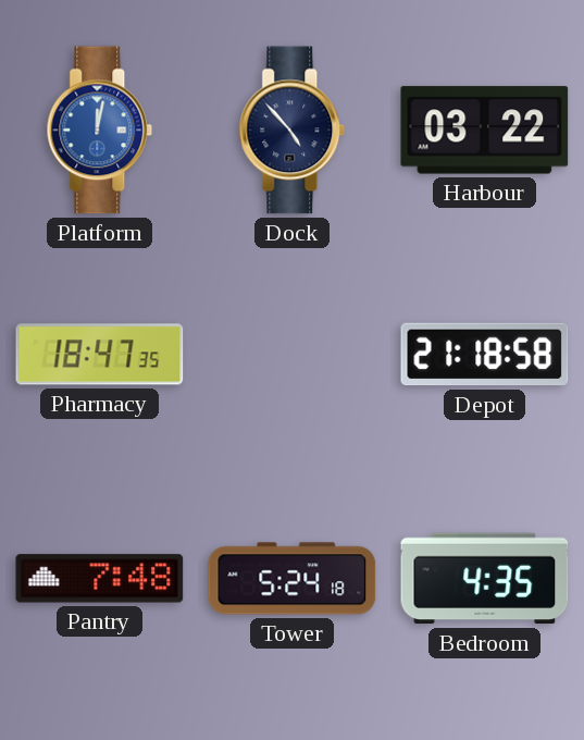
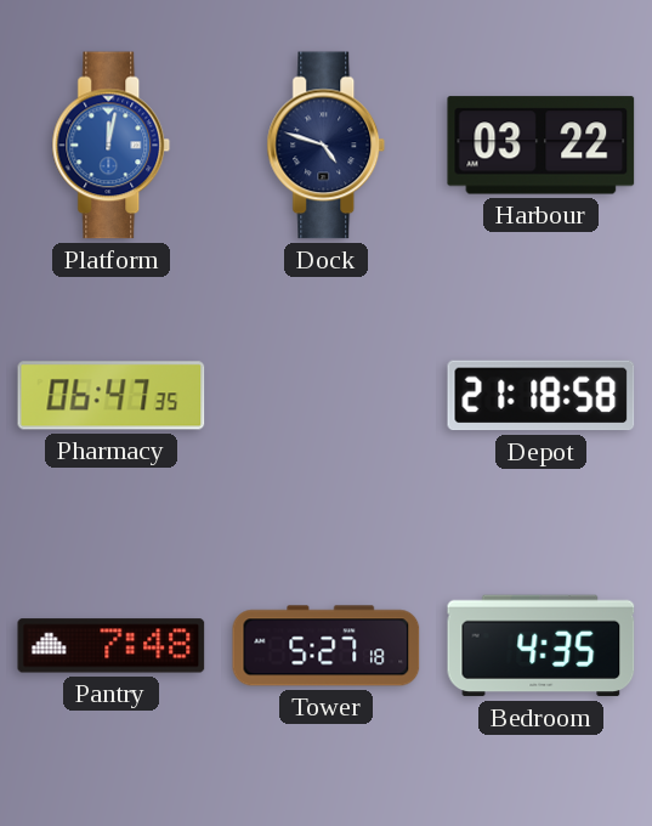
Dock: 4:53 -> 4:48
Pharmacy: 18:47 -> 06:47
Tower: 5:24 -> 5:27
